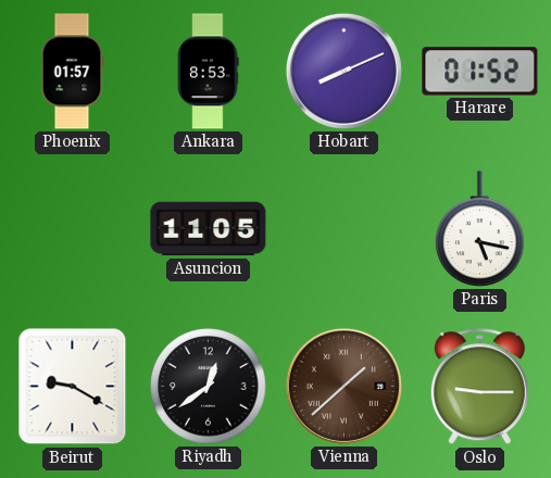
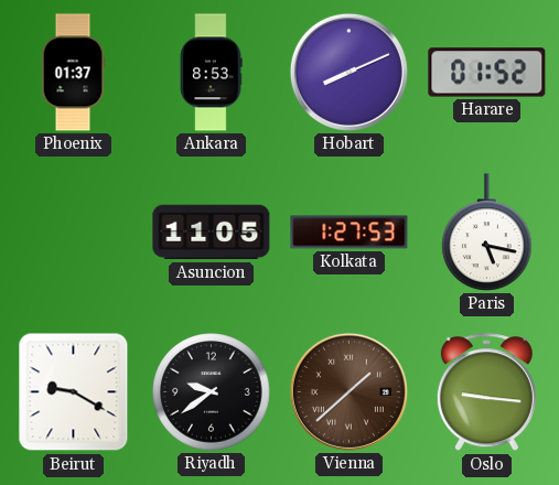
Phoenix: 01:57 -> 01:37
Kolkata: none -> 1:27
Riyadh: 12:39 -> 9:39
Oslo: 9:15 -> 9:16
